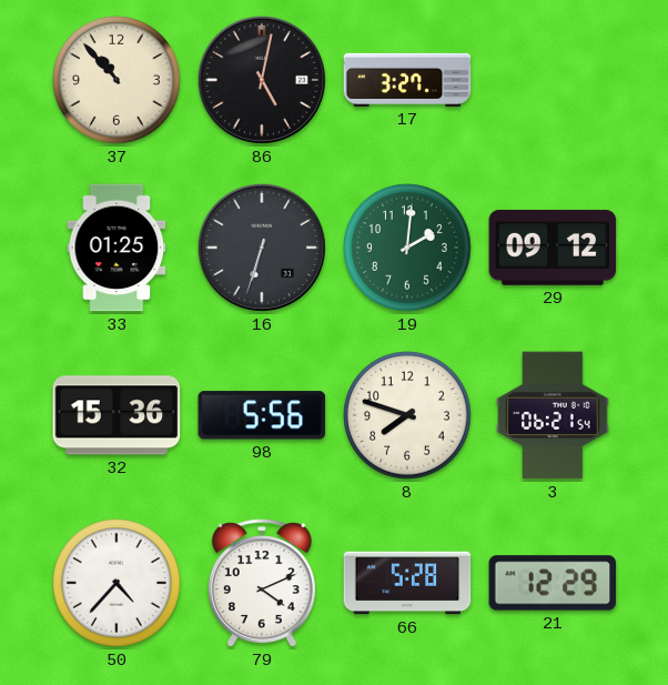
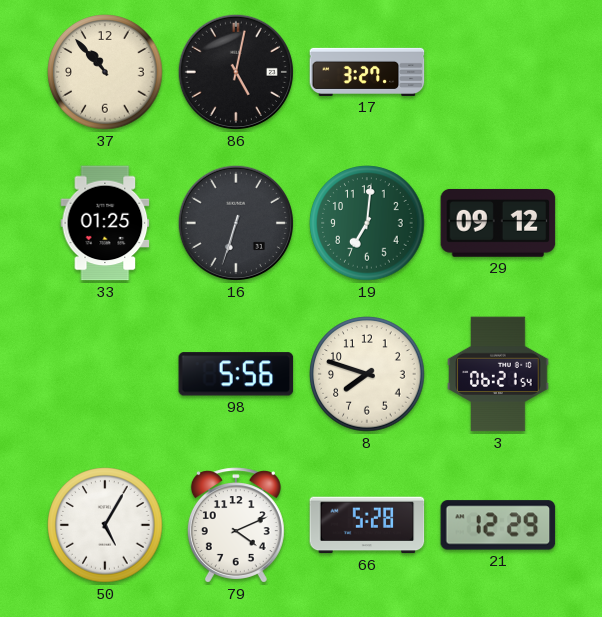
19: 2:01 -> 7:01
32: 15:36 -> none
50: 4:37 -> 5:05
